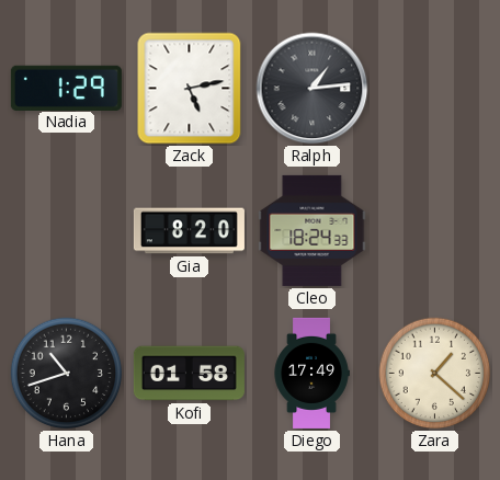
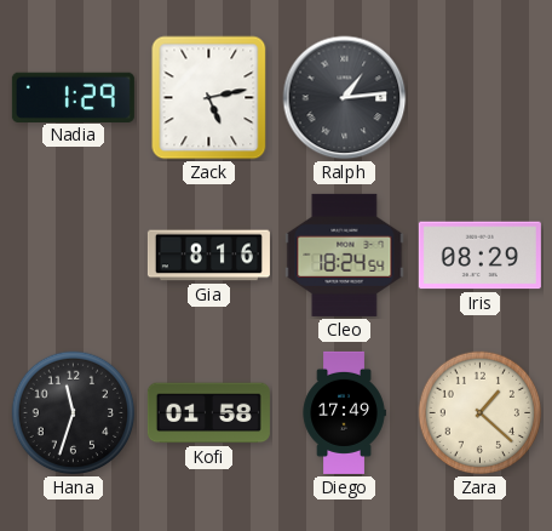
Gia: 8:20 -> 8:16
Cleo: 18:24:33 -> 18:24:54
Iris: none -> 08:29
Hana: 10:42 -> 11:33
